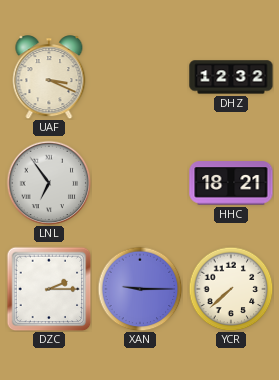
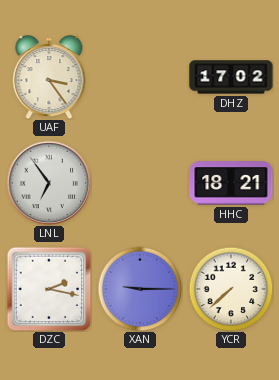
UAF: 3:19 -> 3:24
DHZ: 12:32 -> 17:02
DZC: 2:15 -> 2:17
